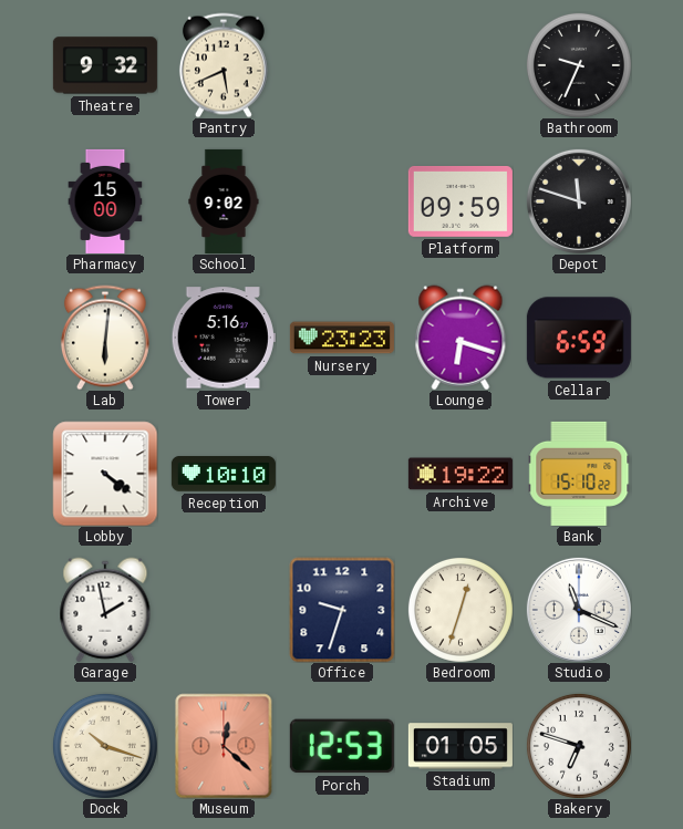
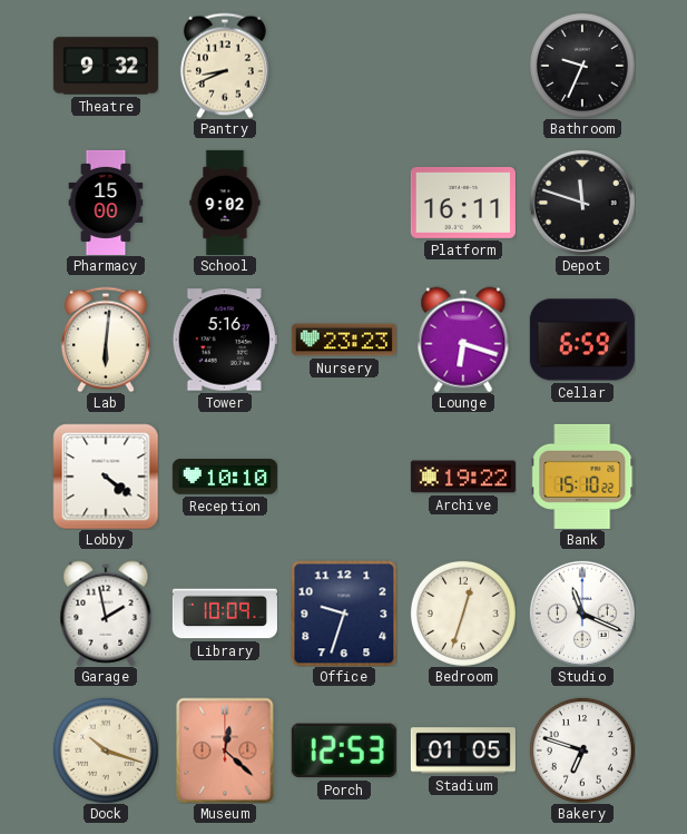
Pantry: 5:41 -> 8:41
Platform: 09:59 -> 16:11
Library: none -> 10:09
